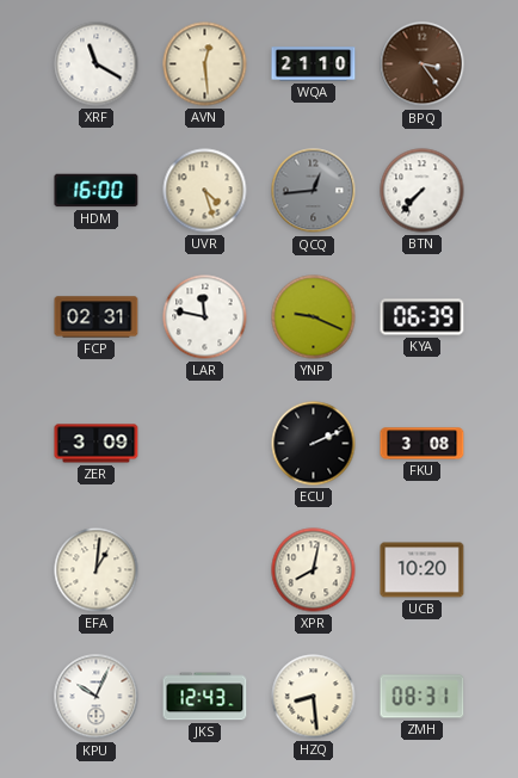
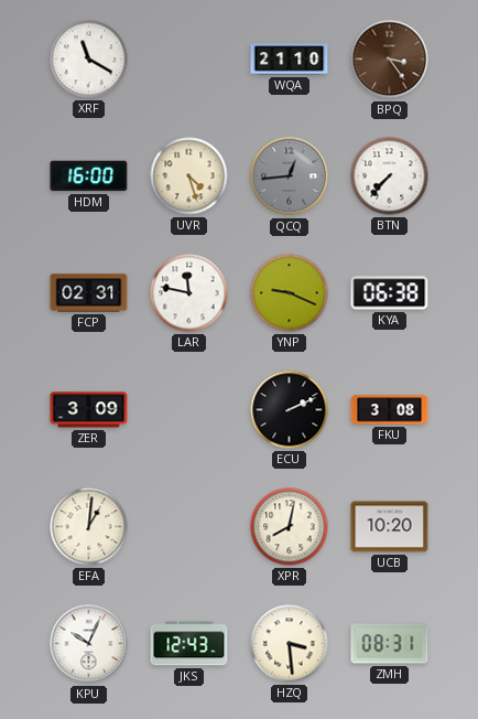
AVN: 12:29 -> none
KYA: 06:39 -> 06:38
HZQ: 8:29 -> 3:29
